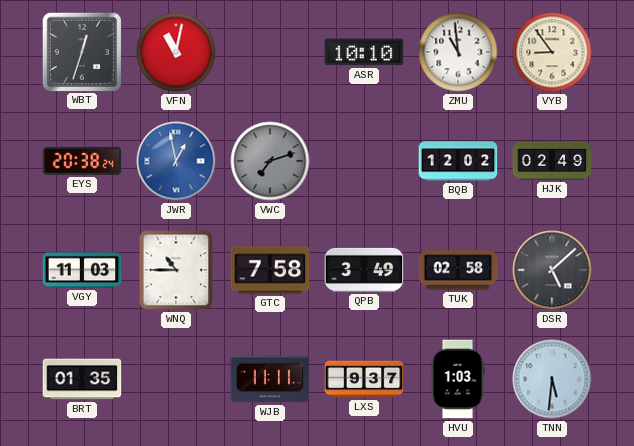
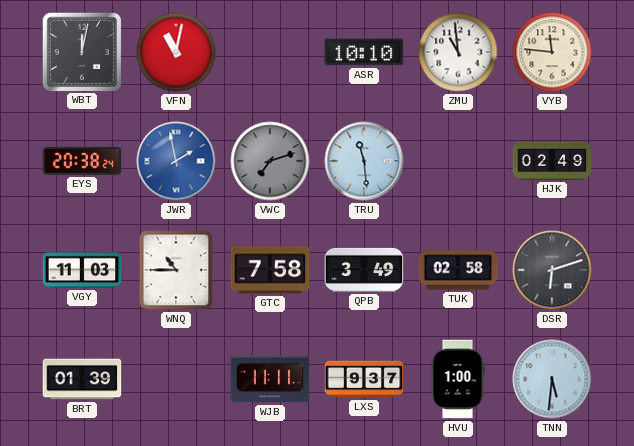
WBT: 12:33 -> 12:02
VYB: 8:54 -> 11:46
JWR: 12:58 -> 1:58
TRU: none -> 11:29
BQB: 12:02 -> none
DSR: 5:08 -> 6:12
BRT: 01:35 -> 01:39
HVU: 1:03 -> 1:00
